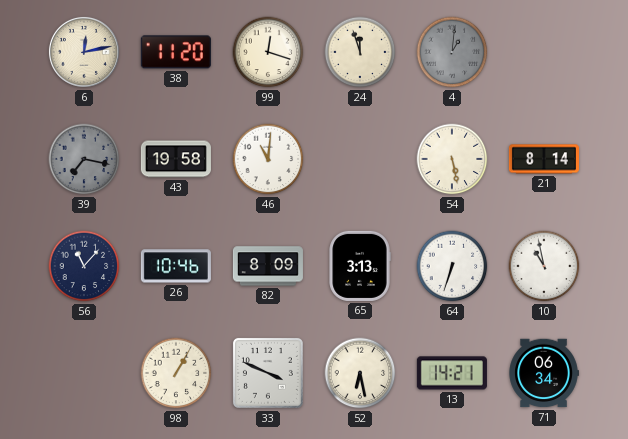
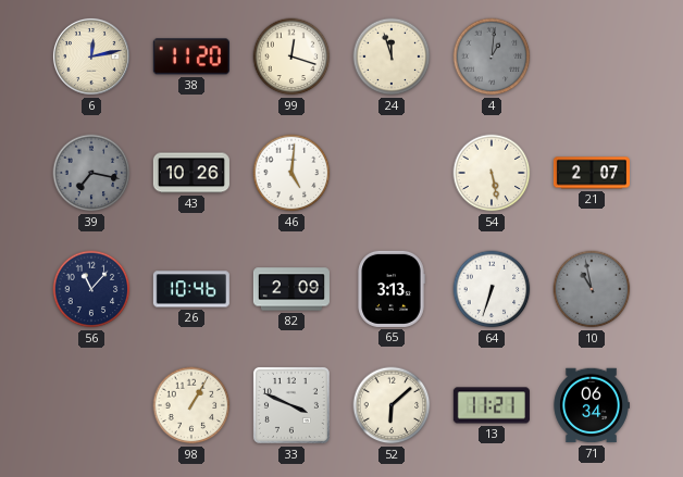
43: 19:58 -> 10:26
46: 11:01 -> 5:01
21: 8:14 -> 2:07
82: 8:09 -> 2:09
10 dial: white -> grey
52: 6:28 -> 6:08
13: 14:21 -> 11:21
